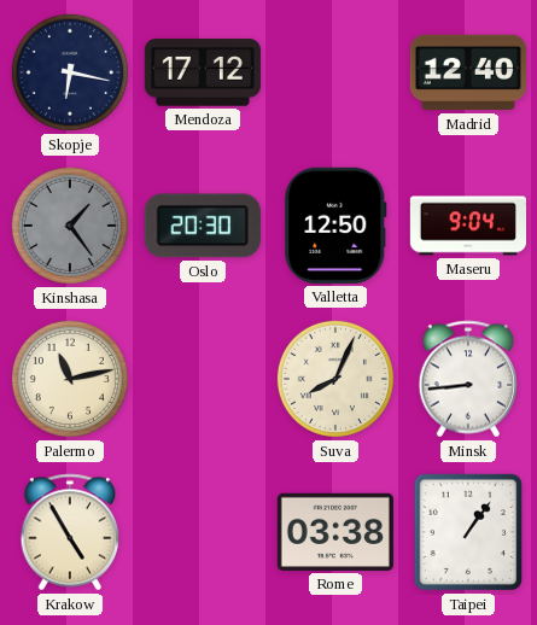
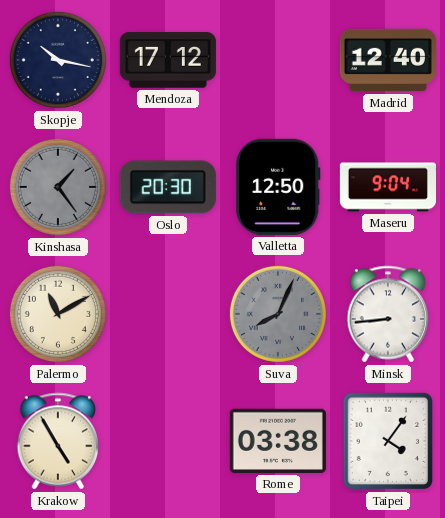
Skopje: 6:17 -> 10:17
Palermo: 11:13 -> 11:10
Suva dial: cream -> grey
Taipei: 1:06 -> 4:06
